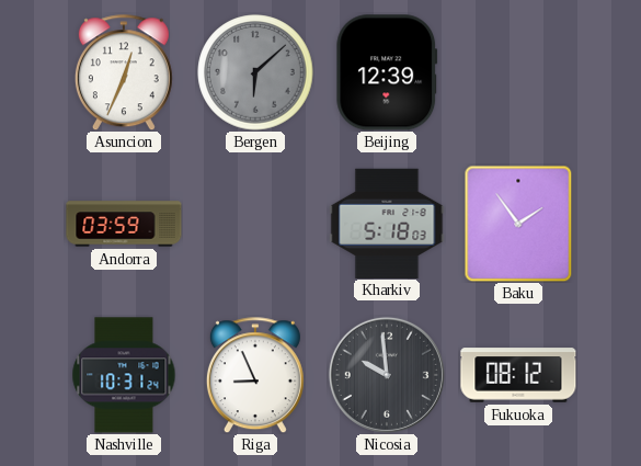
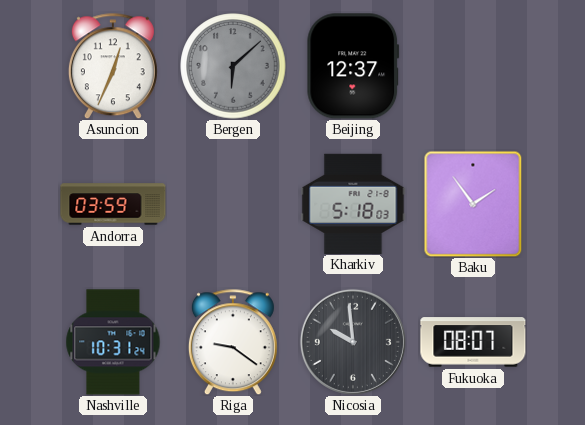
Beijing: 12:39 -> 12:37
Riga: 8:56 -> 9:21
Fukuoka: 08:12 -> 08:07
